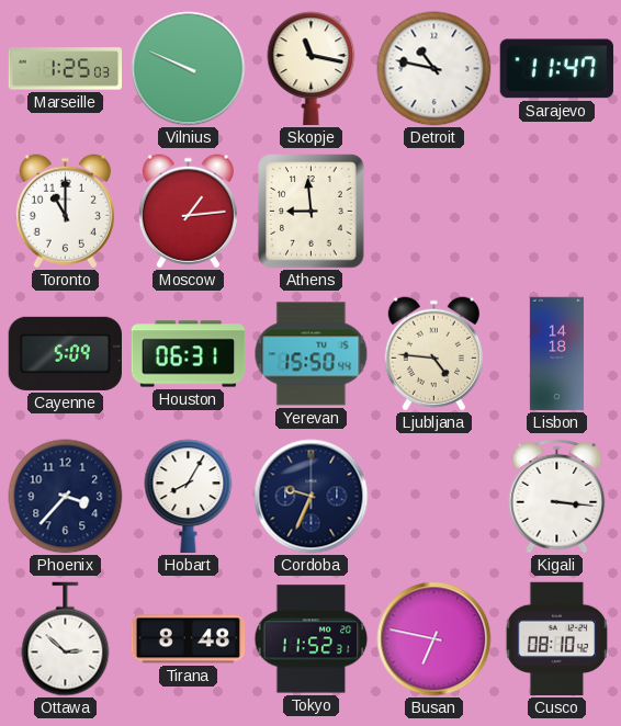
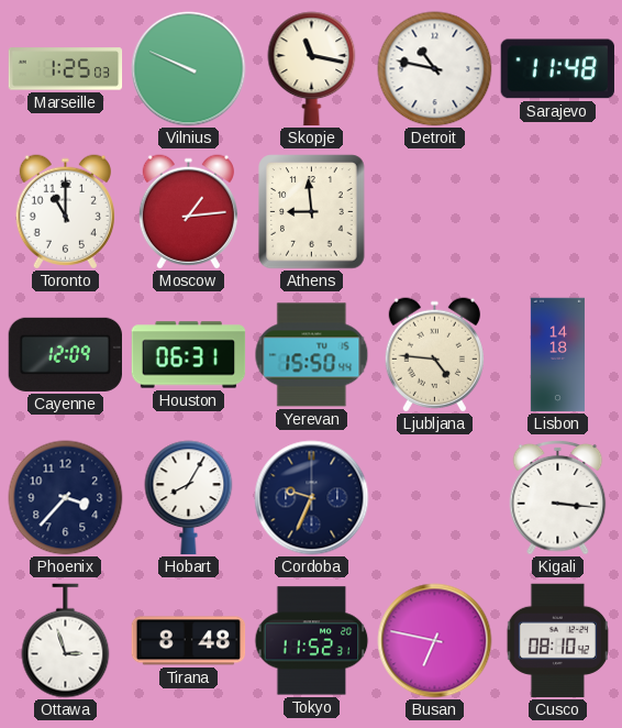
Sarajevo: 11:47 -> 11:48
Cayenne: 5:09 -> 12:09
Ottawa: 2:52 -> 2:57
